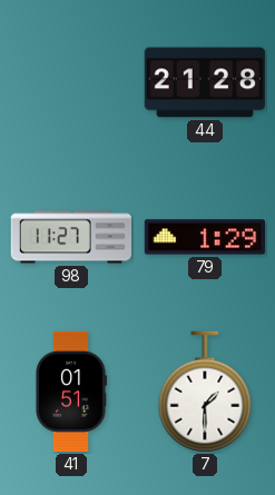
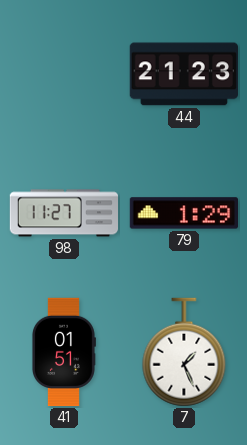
44: 21:28 -> 21:23
7: 1:30 -> 1:26
